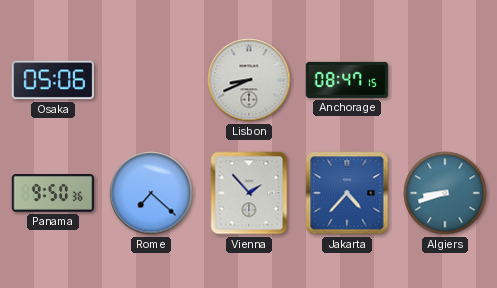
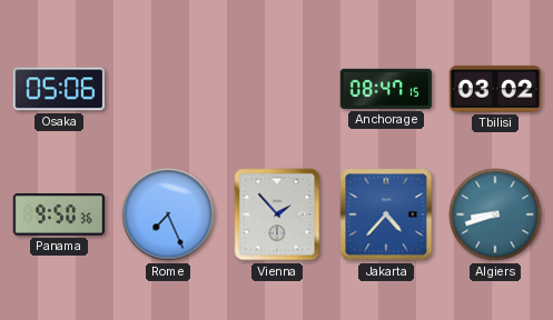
Lisbon: 8:41 -> none
Tbilisi: none -> 03:02
Rome: 7:22 -> 7:26
